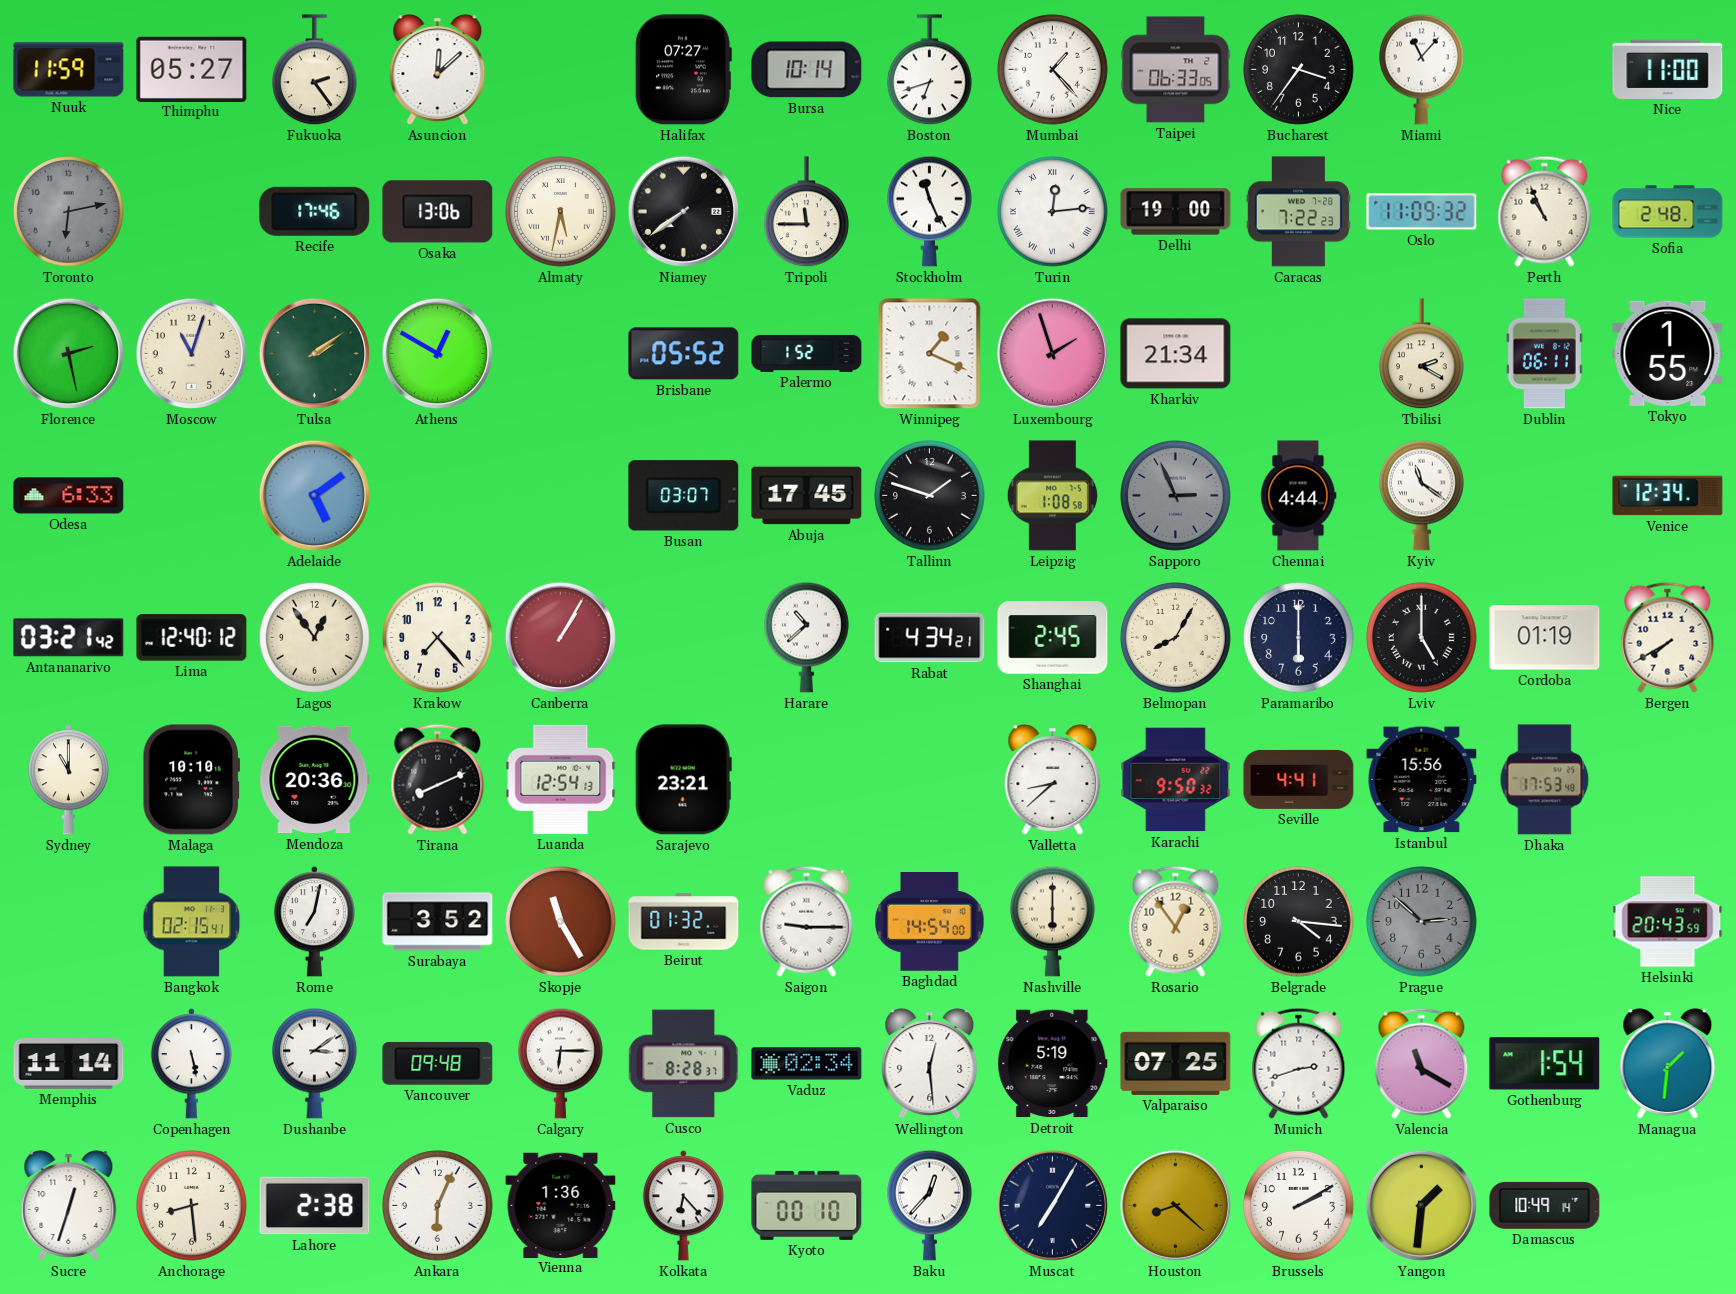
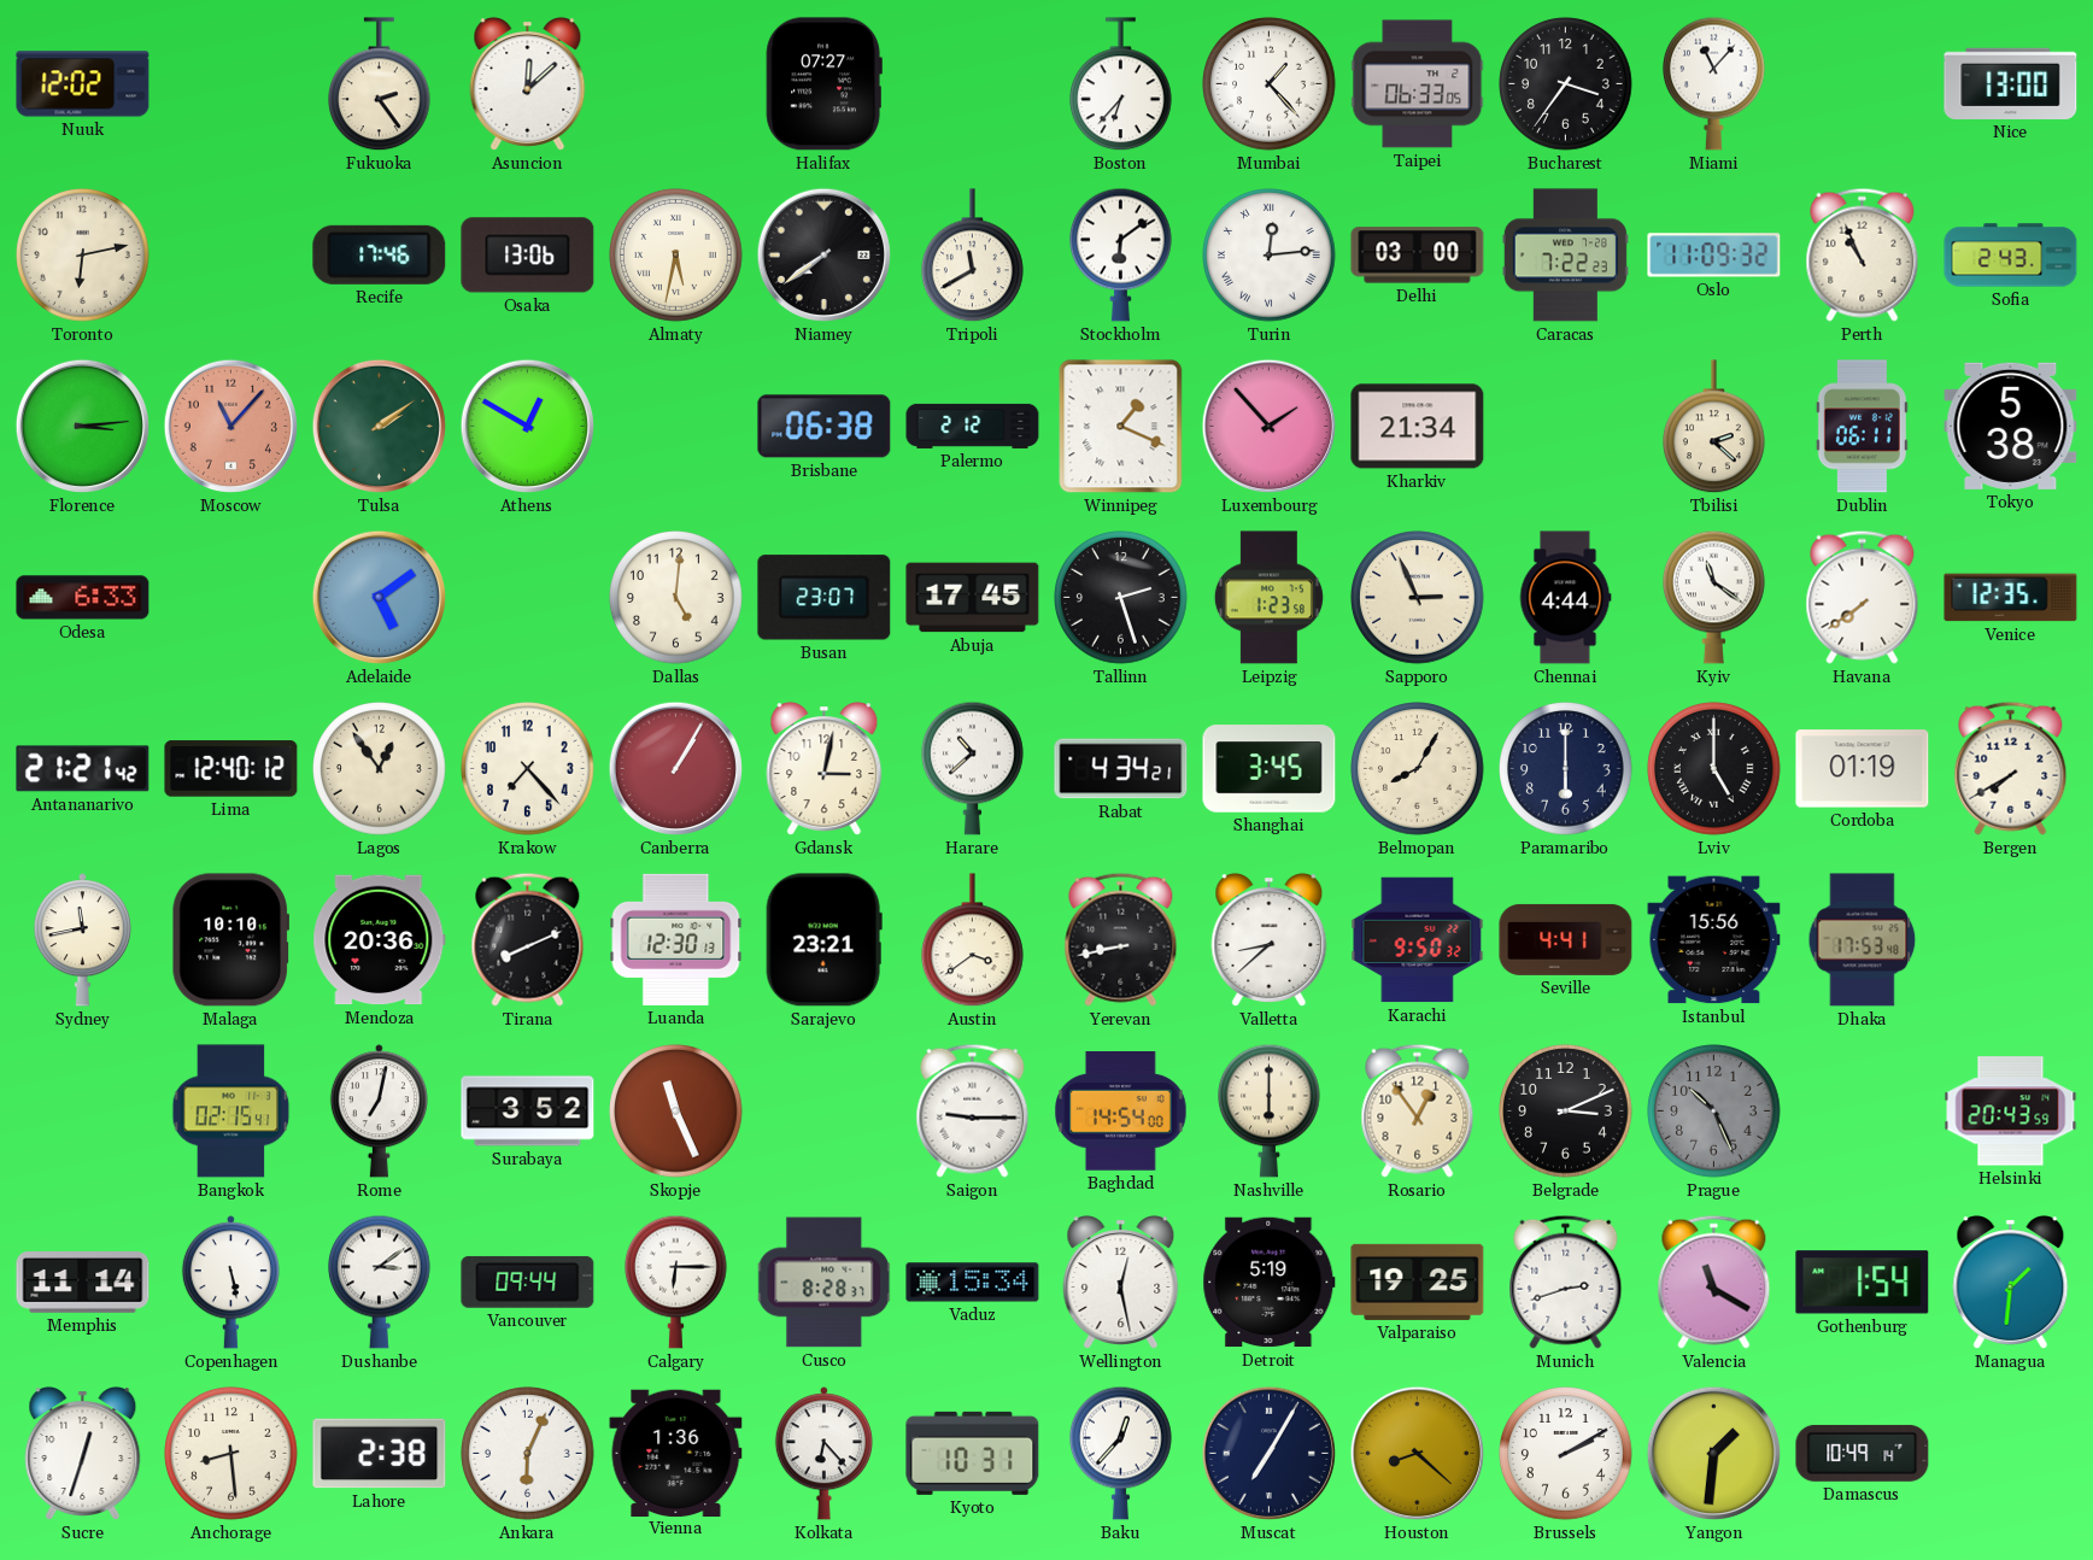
Nuuk: 11:59 -> 12:02
Thimphu: 05:27 -> none
Bursa: 10:14 -> none
Boston: 6:42 -> 6:37
Nice: 11:00 -> 13:00
Toronto dial: grey -> cream
Tripoli: 11:45 -> 11:40
Stockholm: 11:26 -> 6:09
Delhi: 19:00 -> 03:00
Sofia: 2:48 -> 2:43
Florence: 2:28 -> 3:14
Moscow: 11:03 -> 11:07
Moscow dial: cream -> salmon
Brisbane: 05:52 -> 06:38
Palermo: 1:52 -> 2:12
Luxembourg: 1:57 -> 1:53
Tbilisi: 2:20 -> 2:22
Tokyo: 1:55 -> 5:38
Dallas: none -> 5:01
Busan: 03:07 -> 23:07
Tallinn: 1:48 -> 2:27
Leipzig: 1:08 -> 1:23
Sapporo dial: grey -> cream
Havana: none -> 7:39
Venice: 12:34 -> 12:35
Antananarivo: 03:21 -> 21:21
Gdansk: none -> 3:02
Shanghai: 2:45 -> 3:45
Sydney: 11:00 -> 11:43
Luanda: 12:54 -> 12:30
Austin: none -> 3:39
Yerevan: none -> 8:43
Skopje: 11:25 -> 11:26
Beirut: 01:32 -> none
Belgrade: 4:16 -> 3:11
Prague: 2:52 -> 10:26
Vancouver: 09:48 -> 09:44
Vaduz: 02:34 -> 15:34
Wellington: 12:29 -> 12:28
Valparaiso: 07:25 -> 19:25
Kyoto: 00:10 -> 10:31
